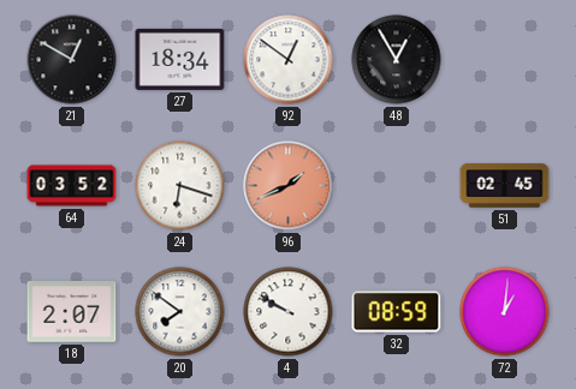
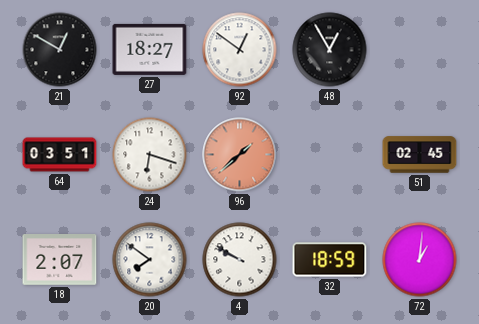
27: 18:34 -> 18:27
64: 03:52 -> 03:51
96: 1:41 -> 1:38
32: 08:59 -> 18:59
